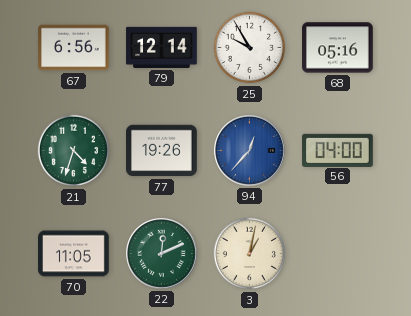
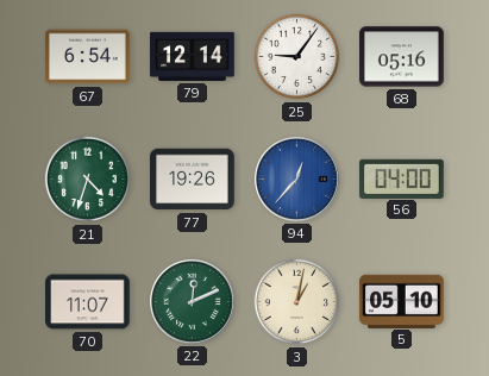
67: 6:56 -> 6:54
25: 9:55 -> 9:06
70: 11:05 -> 11:07
5: none -> 05:10
